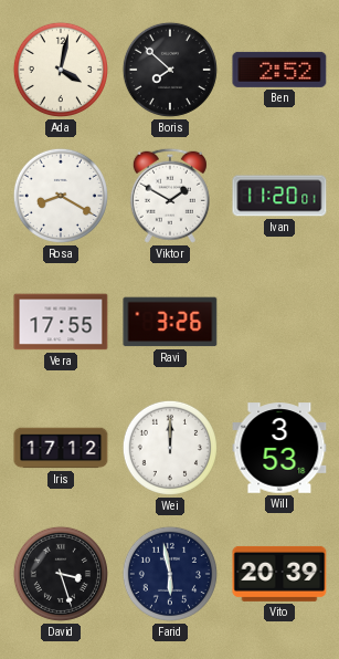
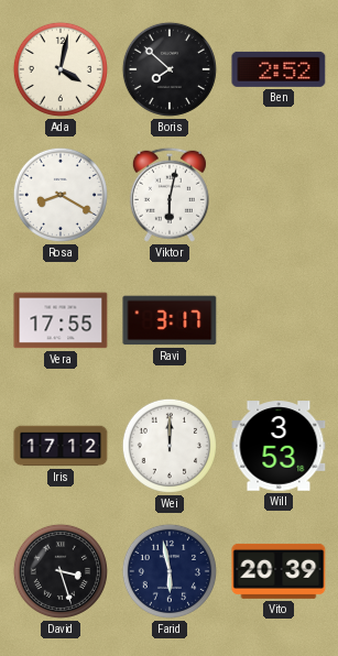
Viktor: 1:50 -> 6:02
Ivan: 11:20 -> none
Ravi: 3:26 -> 3:17
